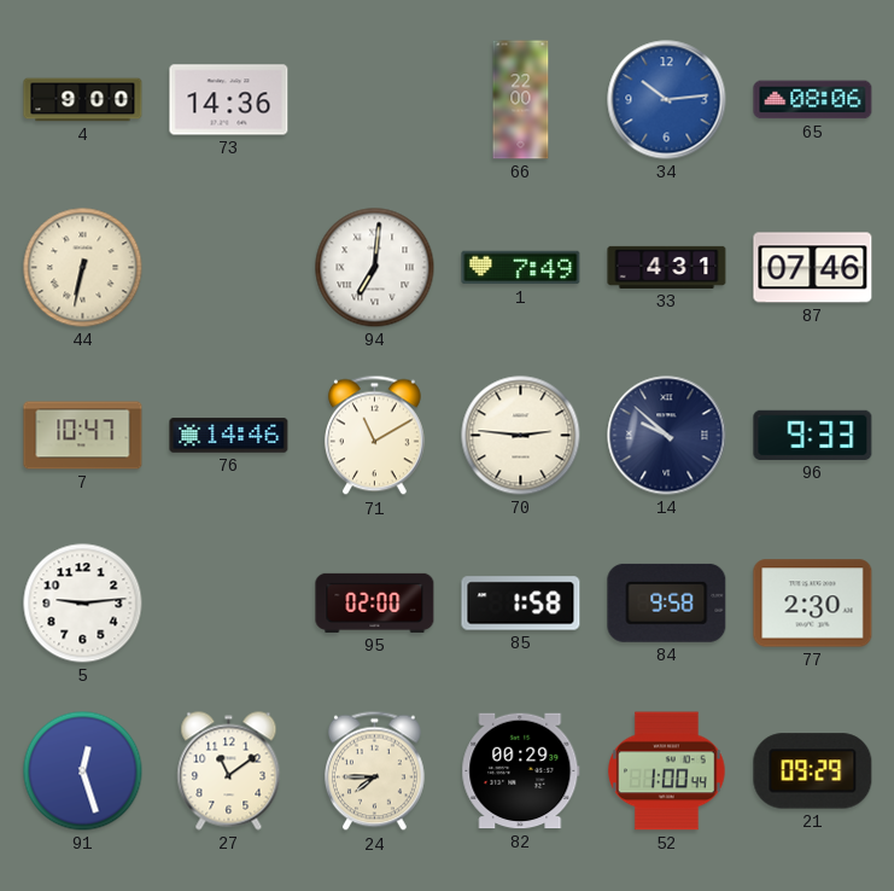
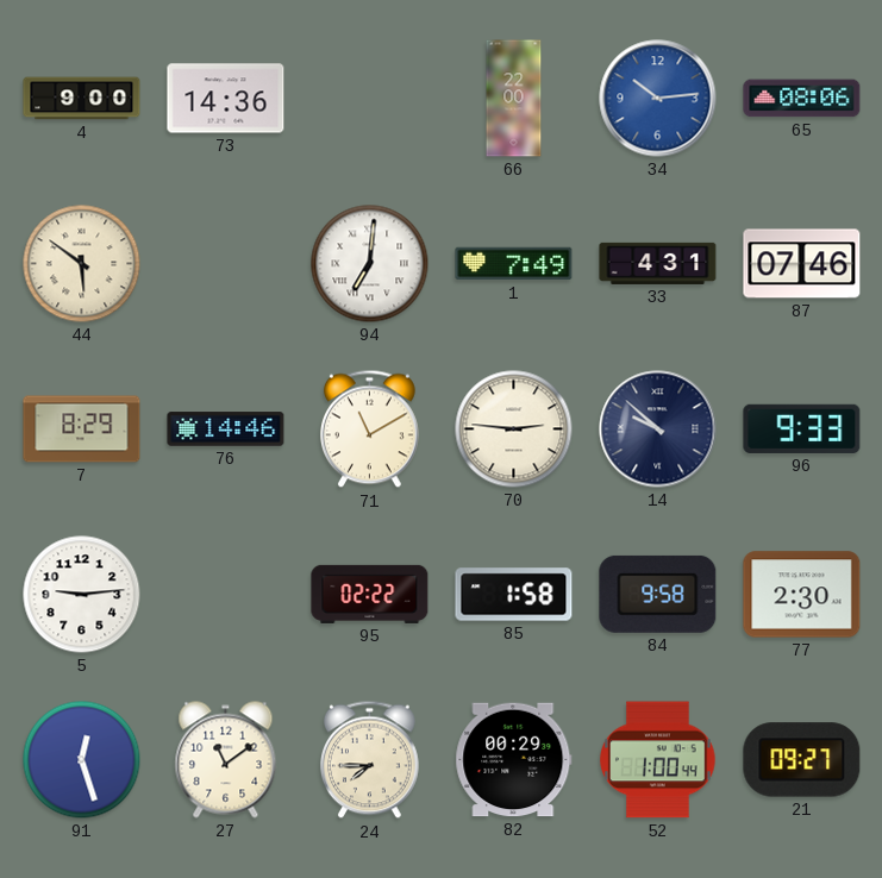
44: 6:32 -> 5:51
7: 10:47 -> 8:29
95: 02:00 -> 02:22
21: 09:29 -> 09:27
